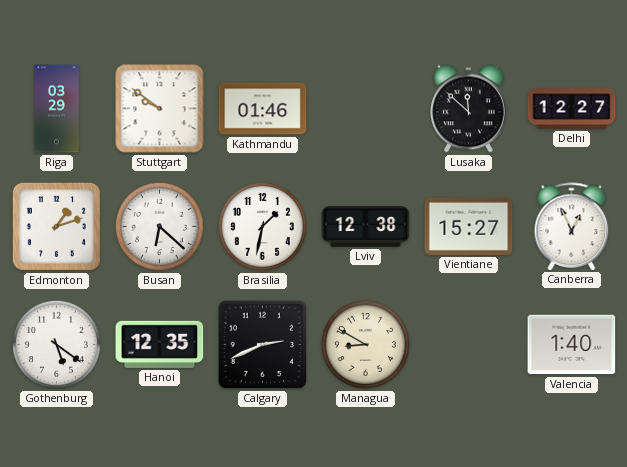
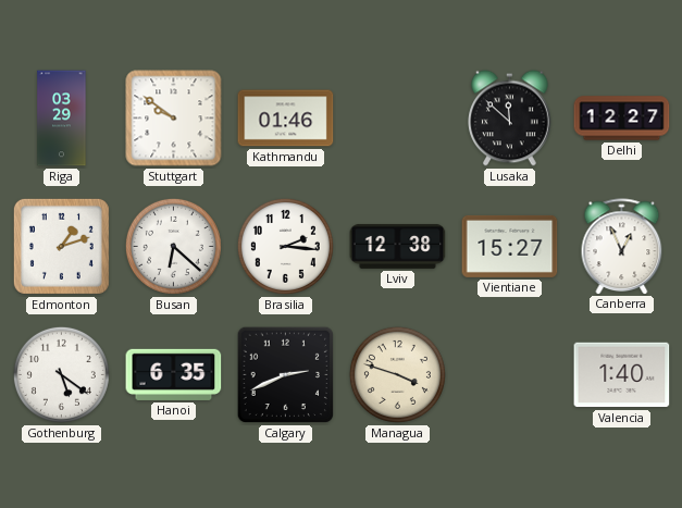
Brasilia: 1:32 -> 2:16
Hanoi: 12:35 -> 6:35
Managua: 8:50 -> 3:48
